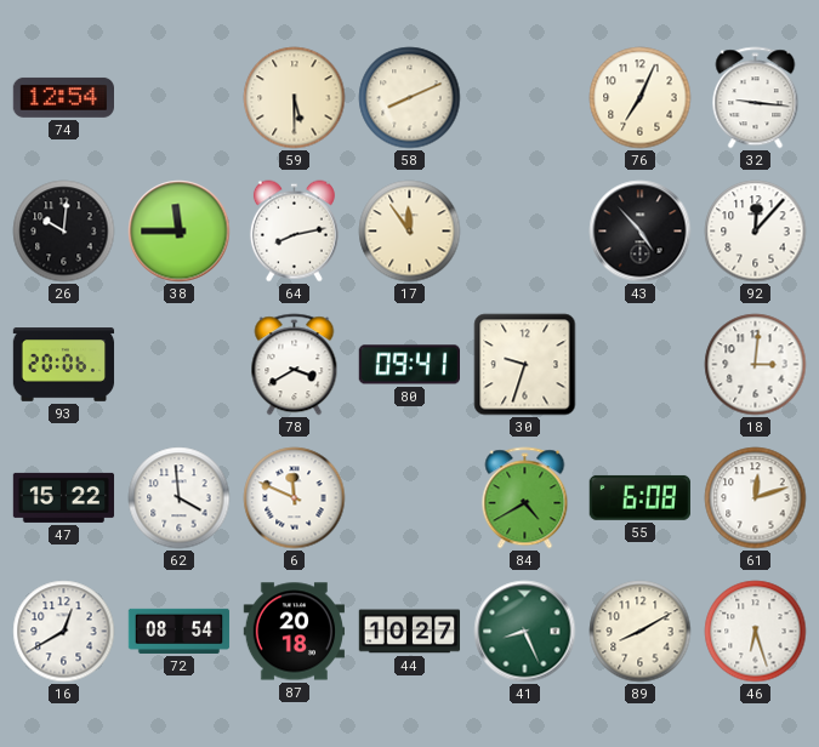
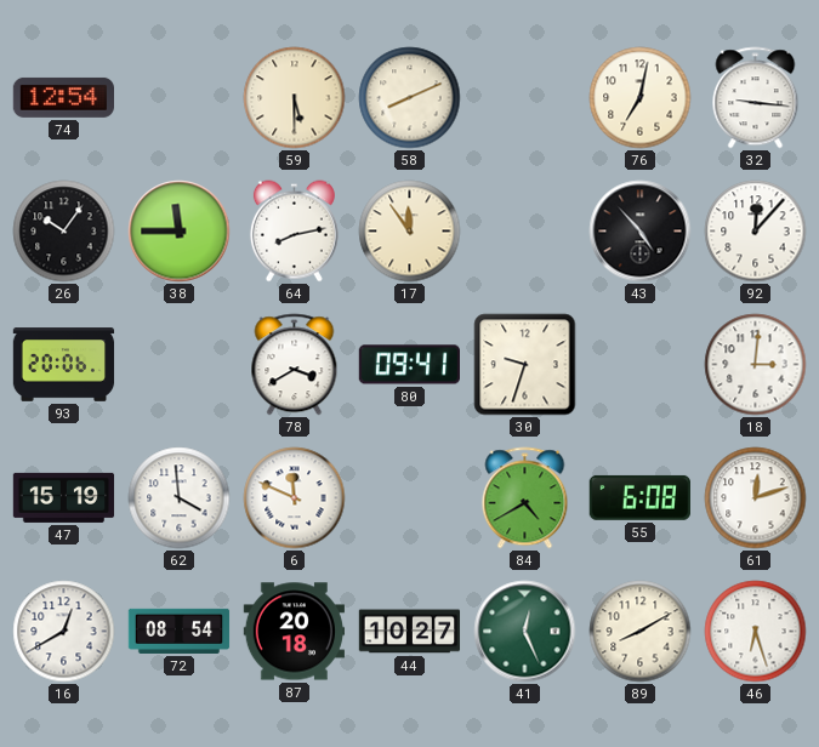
76: 7:04 -> 7:02
26: 10:01 -> 10:06
47: 15:22 -> 15:19
41: 8:26 -> 12:26
